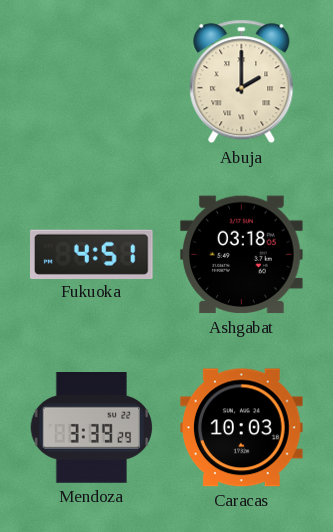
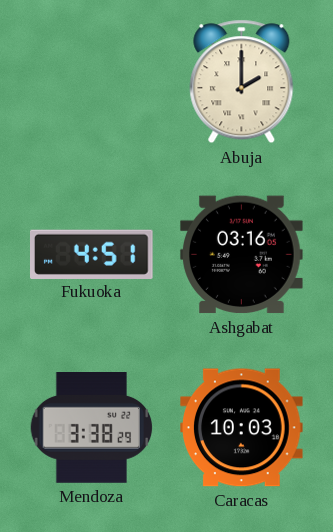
Ashgabat: 03:18 -> 03:16
Mendoza: 3:39 -> 3:38
